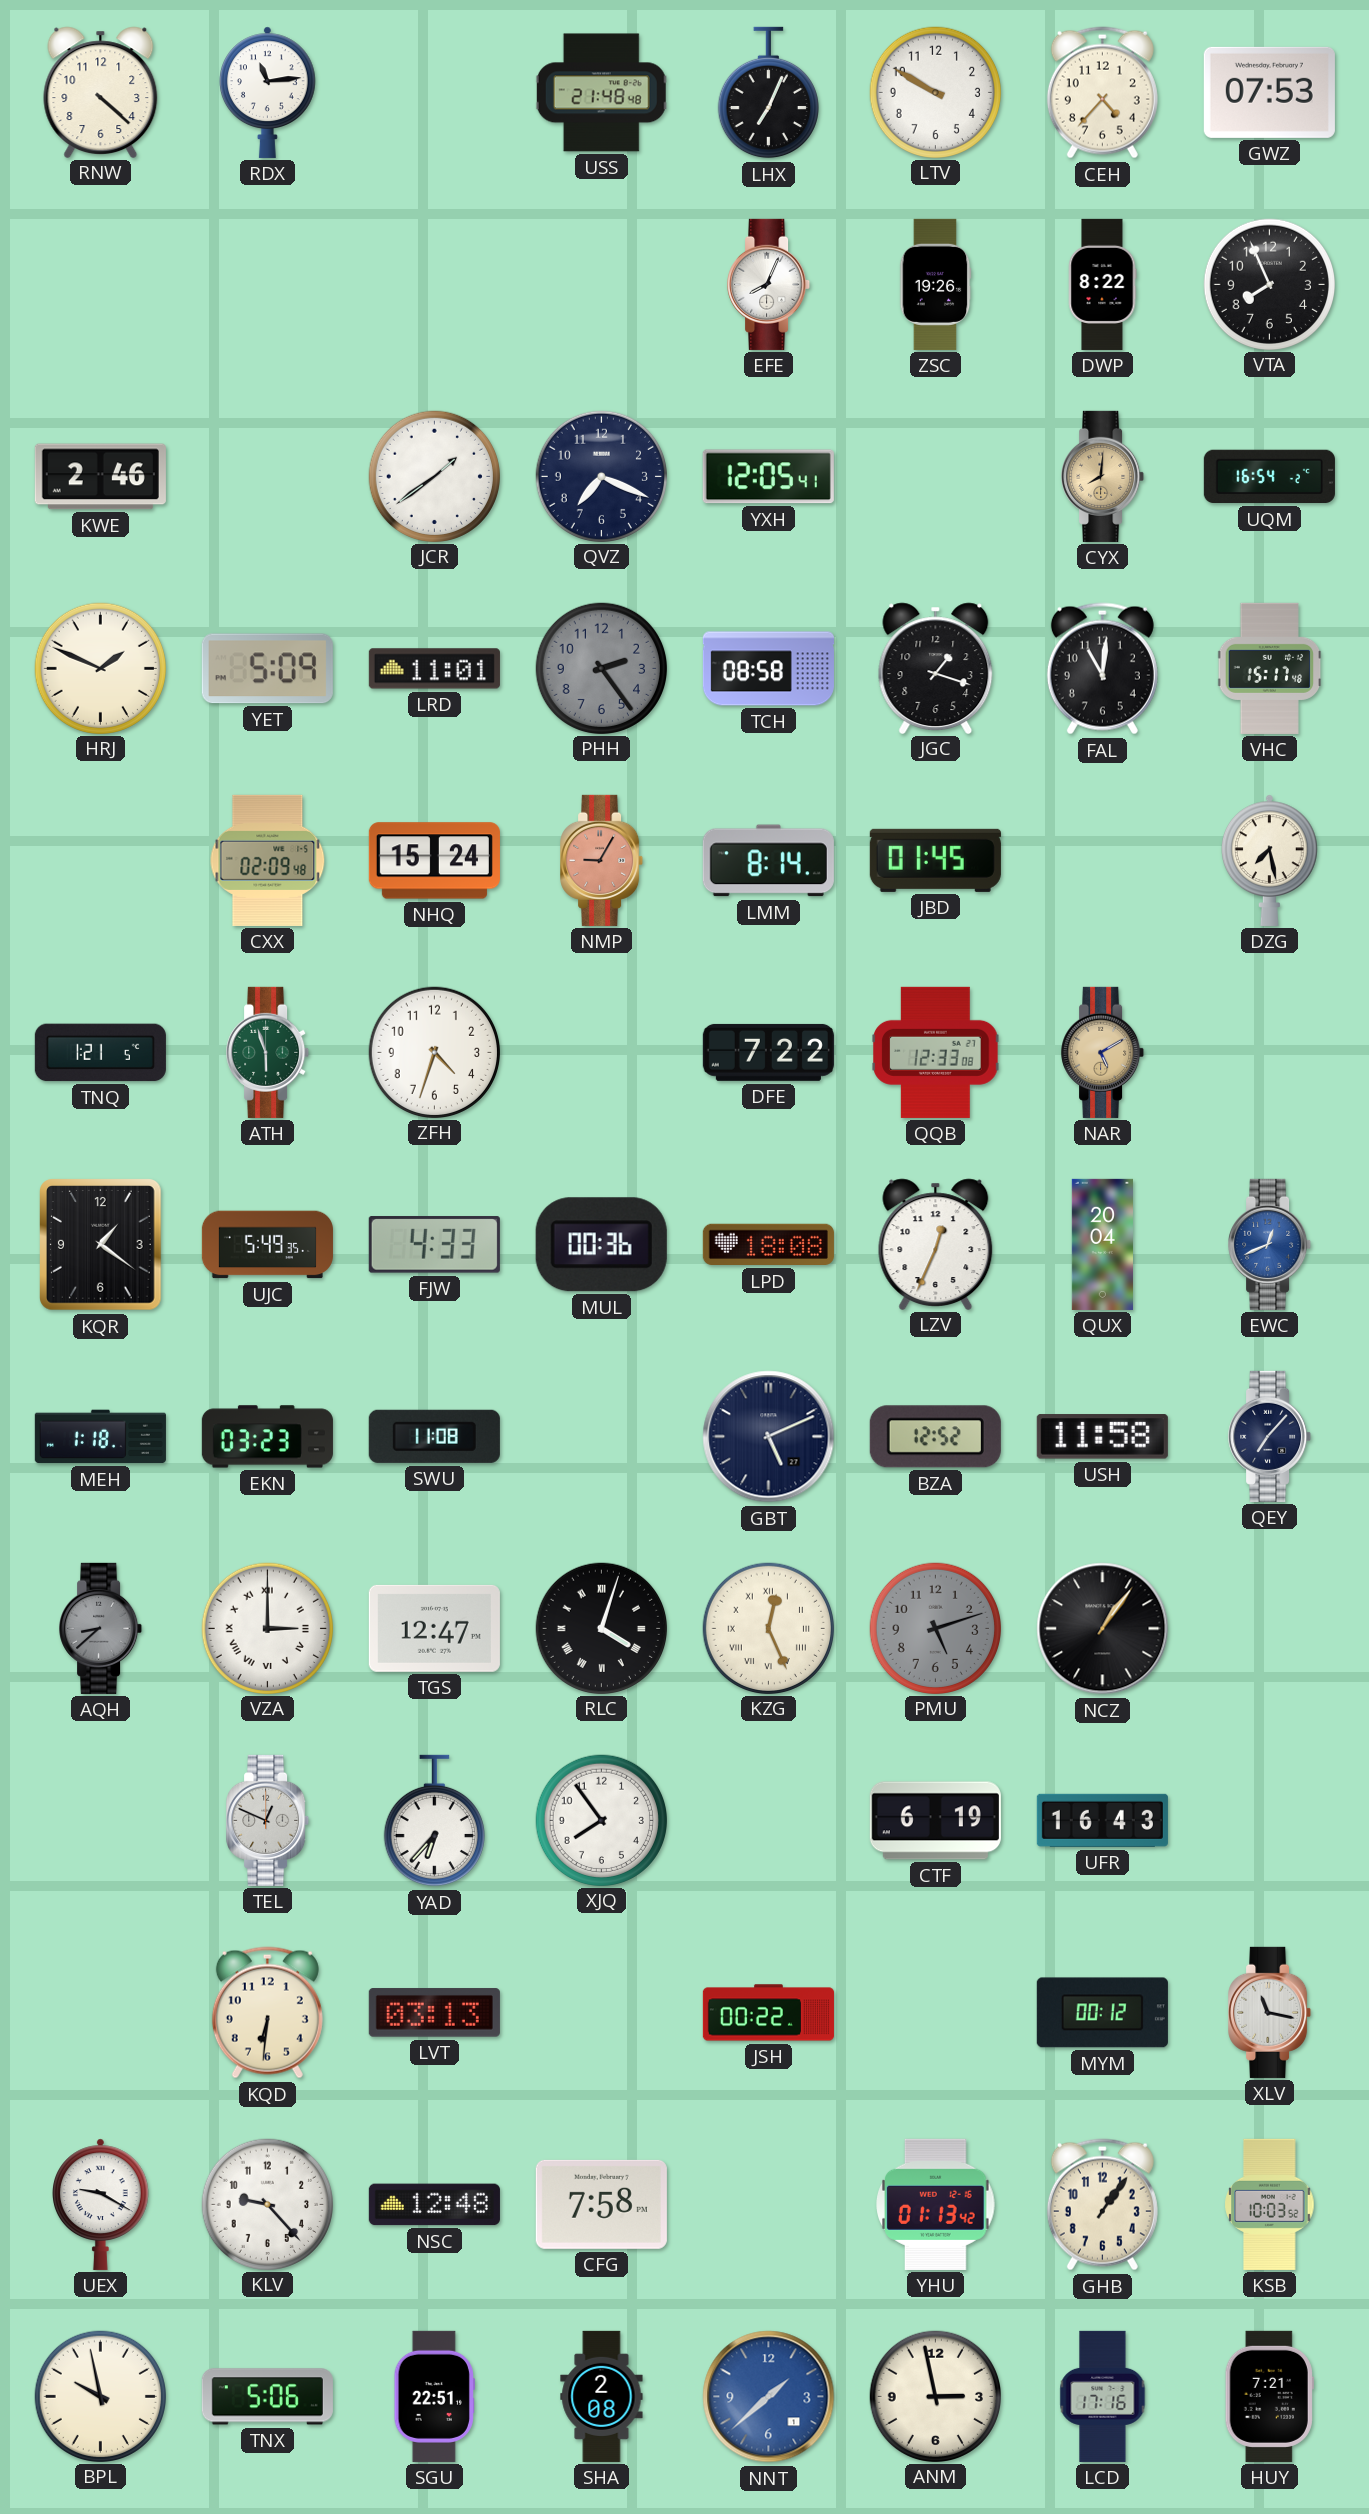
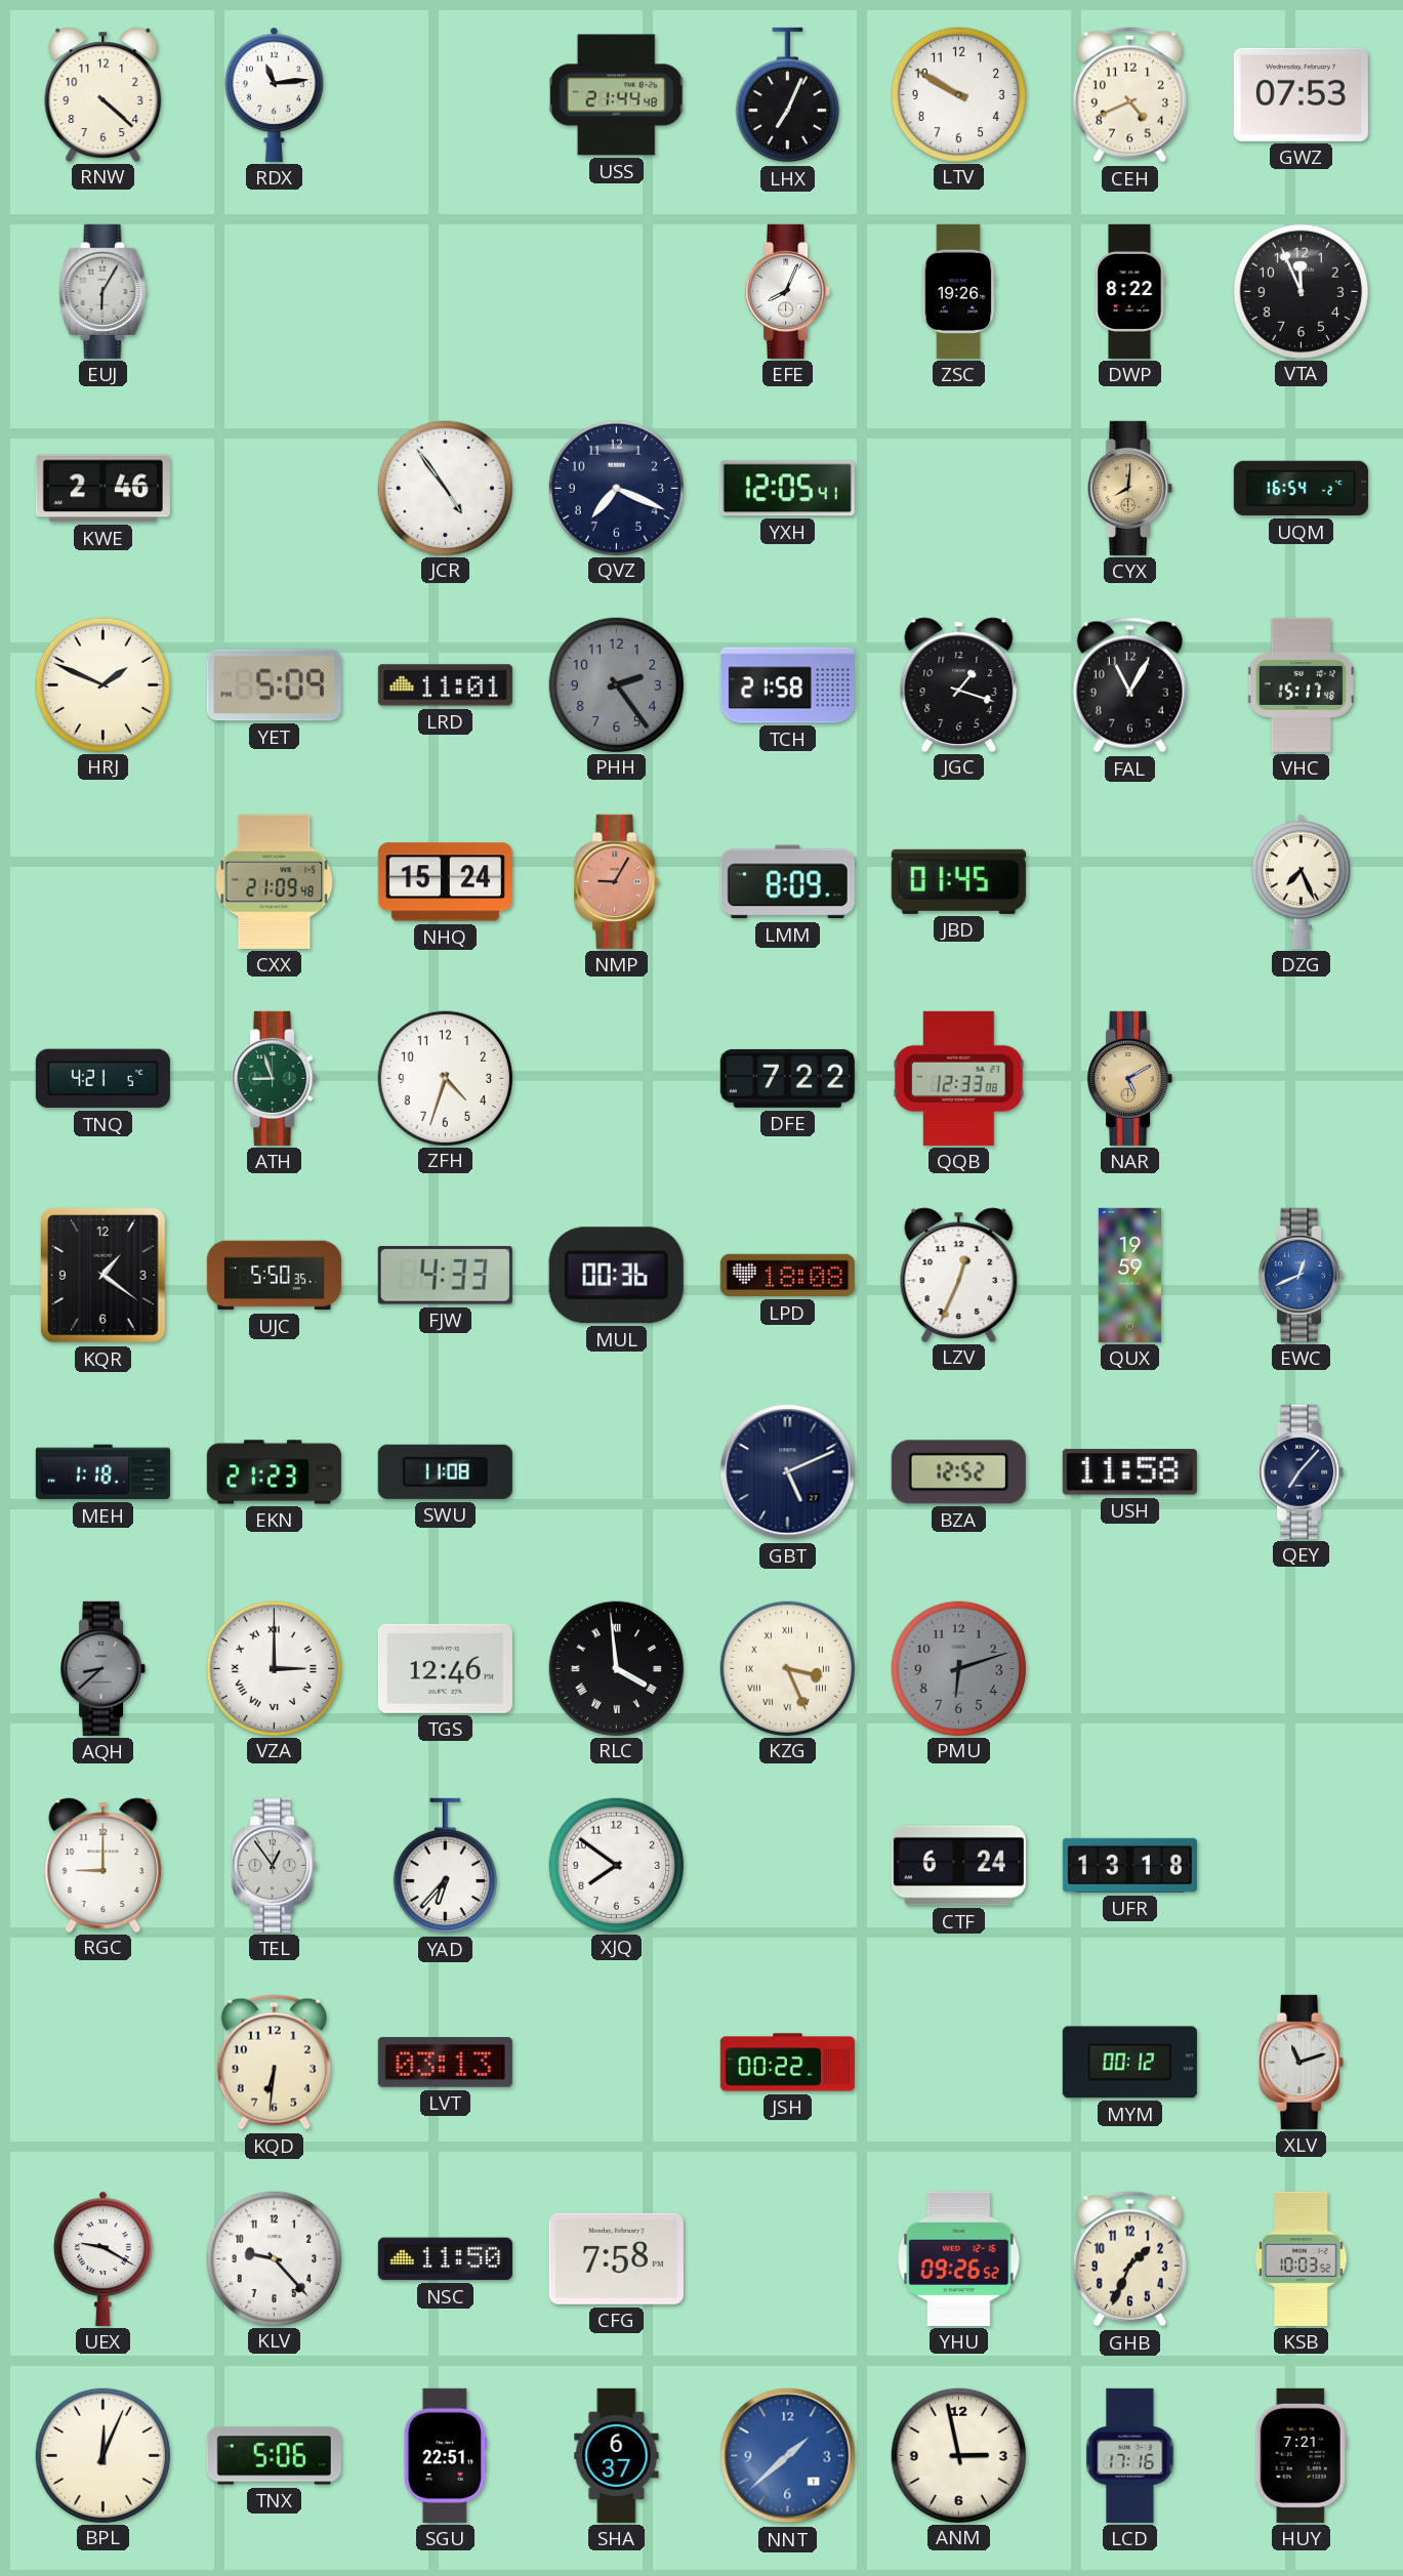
USS: 21:48 -> 21:44
CEH: 4:37 -> 4:41
EUJ: none -> 6:05
VTA: 7:56 -> 11:56
JCR: 1:39 -> 4:54
TCH: 08:58 -> 21:58
FAL: 11:01 -> 11:05
CXX: 02:09 -> 21:09
LMM: 8:14 -> 8:09
DZG: 7:28 -> 7:26
TNQ: 1:21 -> 4:21
ATH: 5:57 -> 8:57
UJC: 5:49 -> 5:50
QUX: 20:04 -> 19:59
EKN: 03:23 -> 21:23
TGS: 12:47 -> 12:46
RLC: 4:03 -> 3:59
KZG: 12:26 -> 3:26
PMU: 5:12 -> 6:12
NCZ: 1:06 -> none
RGC: none -> 9:00
TEL: 12:49 -> 12:54
XJQ: 7:54 -> 7:51
CTF: 6:19 -> 6:24
UFR: 16:43 -> 13:18
XLV: 11:17 -> 11:12
NSC: 12:48 -> 11:50
YHU: 01:13 -> 09:26
GHB: 1:06 -> 1:34
BPL: 9:58 -> 12:04
SHA: 2:08 -> 6:37
